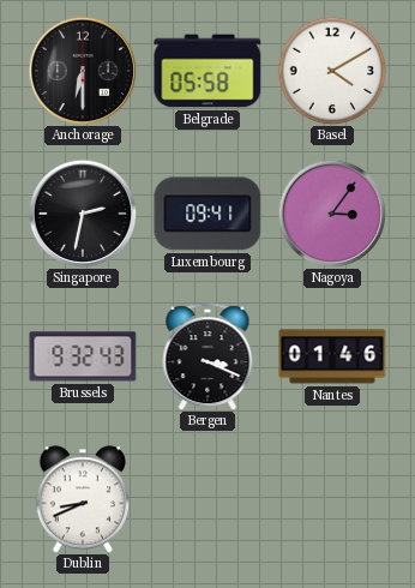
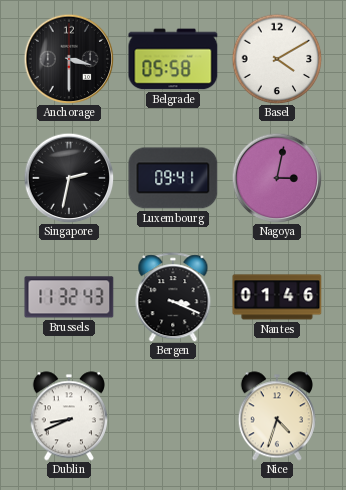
Anchorage: 6:30 -> 3:30
Nagoya: 3:06 -> 3:02
Brussels: 9:32 -> 11:32
Nice: none -> 4:33
